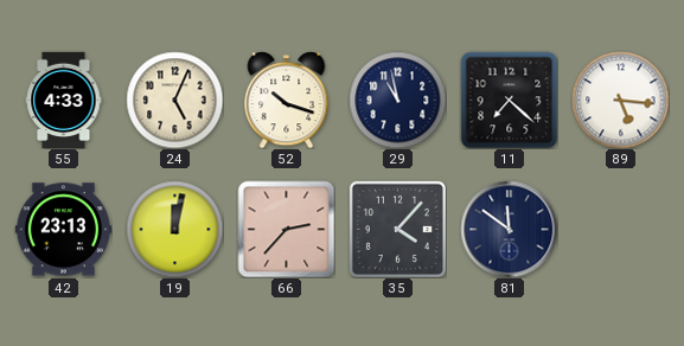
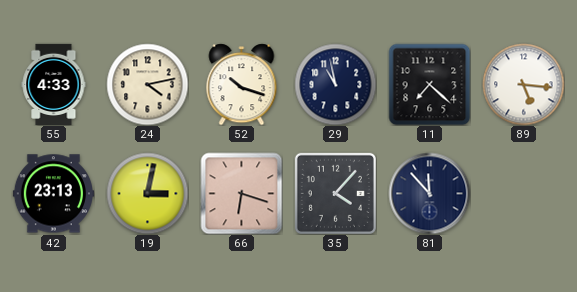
24: 5:04 -> 4:13
19: 12:02 -> 3:02
66: 2:37 -> 6:18
81: 11:51 -> 11:53
